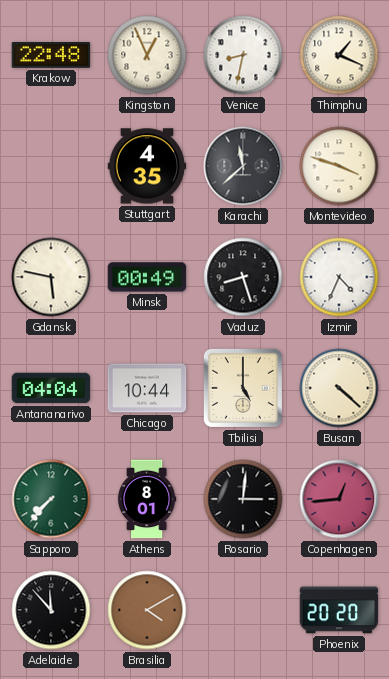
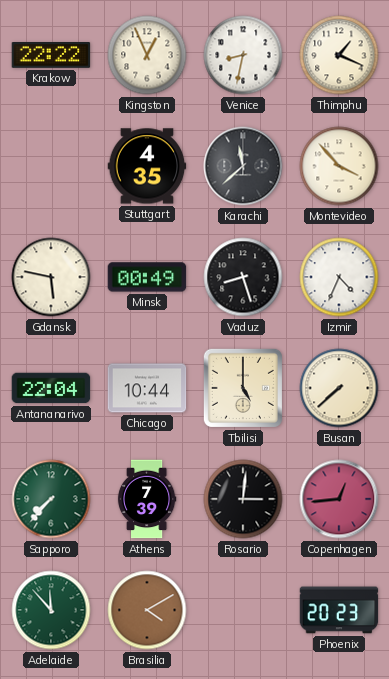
Krakow: 22:48 -> 22:22
Montevideo: 3:48 -> 3:53
Antananarivo: 04:04 -> 22:04
Busan: 4:22 -> 7:38
Athens: 8:01 -> 7:39
Adelaide dial: black -> green
Phoenix: 20:20 -> 20:23
